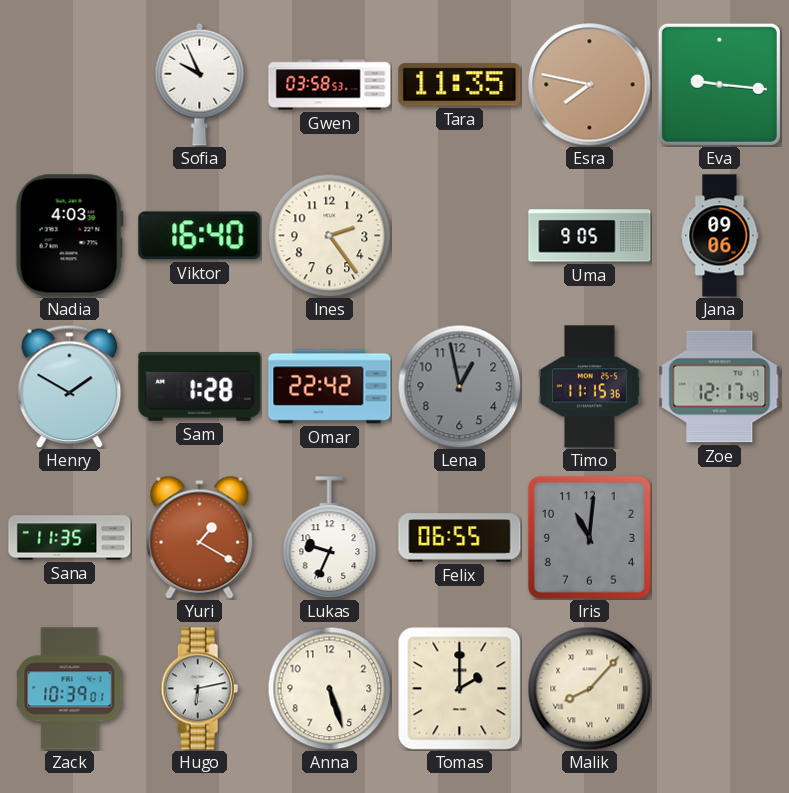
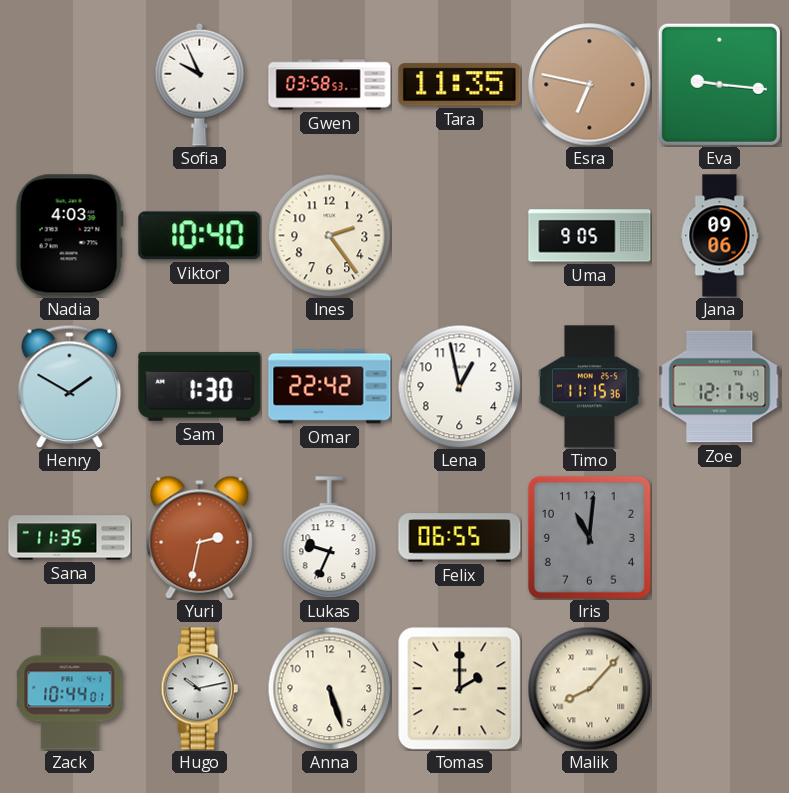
Esra: 7:47 -> 6:47
Viktor: 16:40 -> 10:40
Sam: 1:28 -> 1:30
Lena dial: grey -> white
Yuri: 1:20 -> 2:32
Zack: 10:39 -> 10:44
Hugo: 6:13 -> 10:13
